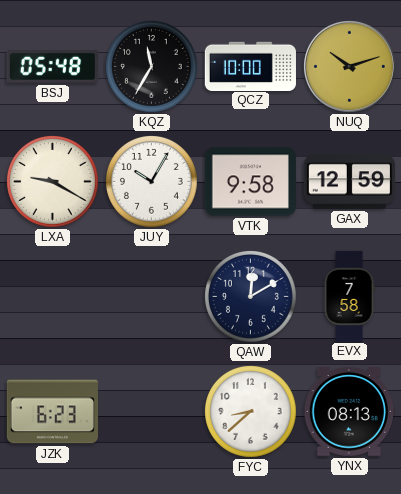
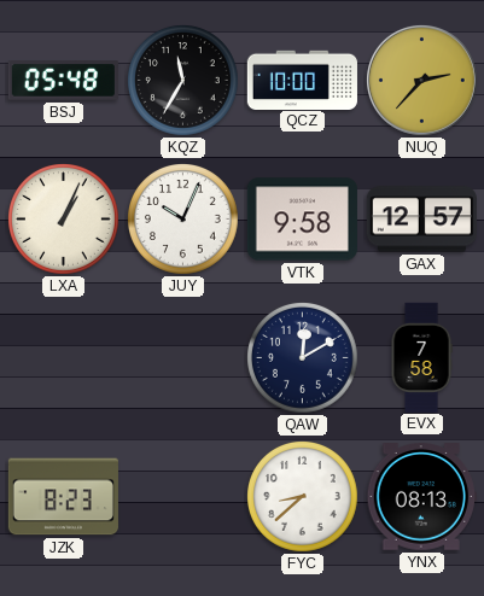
NUQ: 10:12 -> 2:37
LXA: 9:20 -> 1:04
JUY: 10:05 -> 10:04
GAX: 12:59 -> 12:57
JZK: 6:23 -> 8:23
